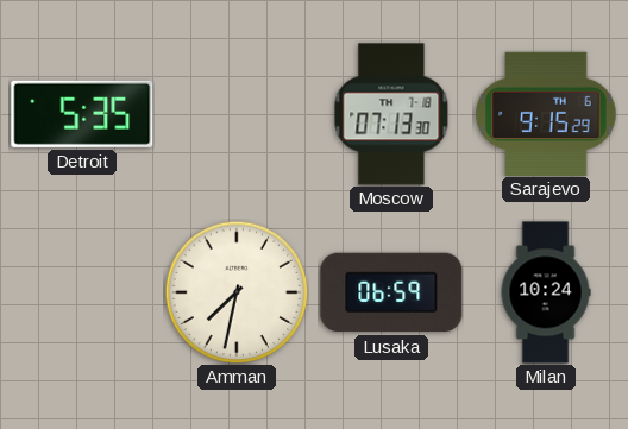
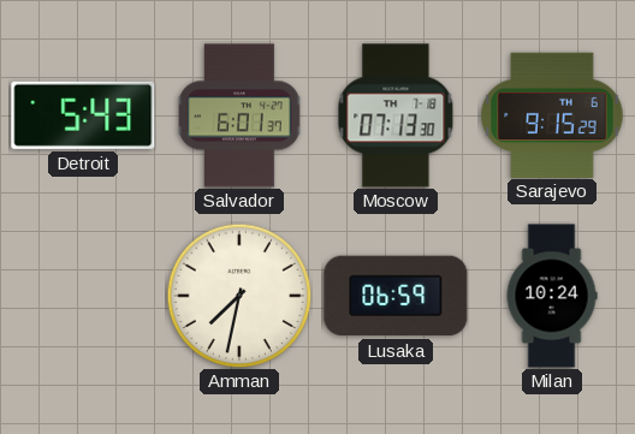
Detroit: 5:35 -> 5:43
Salvador: none -> 6:01
